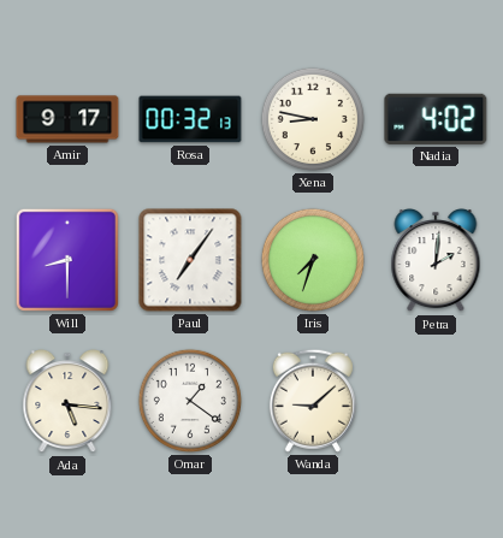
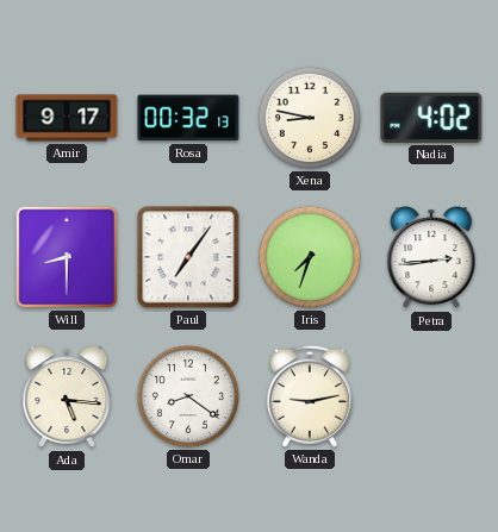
Petra: 2:01 -> 2:44
Omar: 1:21 -> 8:21
Wanda: 9:08 -> 9:13
